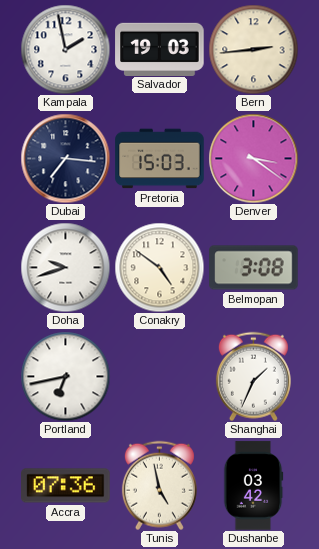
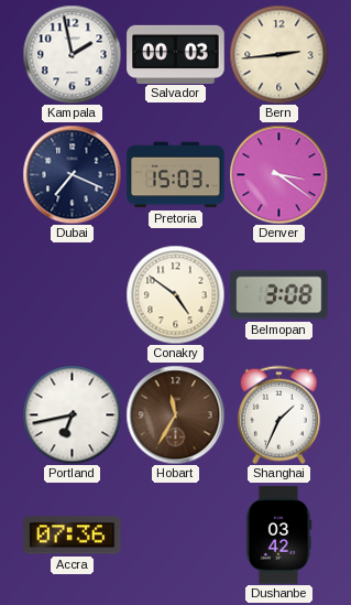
Salvador: 19:03 -> 00:03
Dubai: 7:16 -> 7:19
Doha: 9:42 -> none
Hobart: none -> 11:35
Tunis: 4:58 -> none
